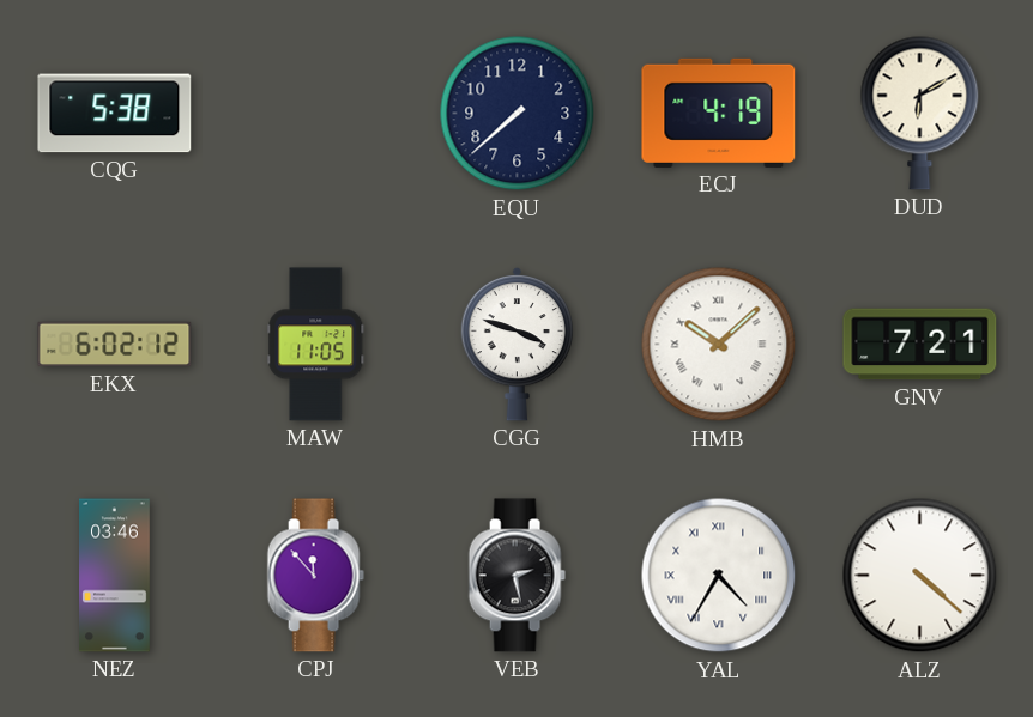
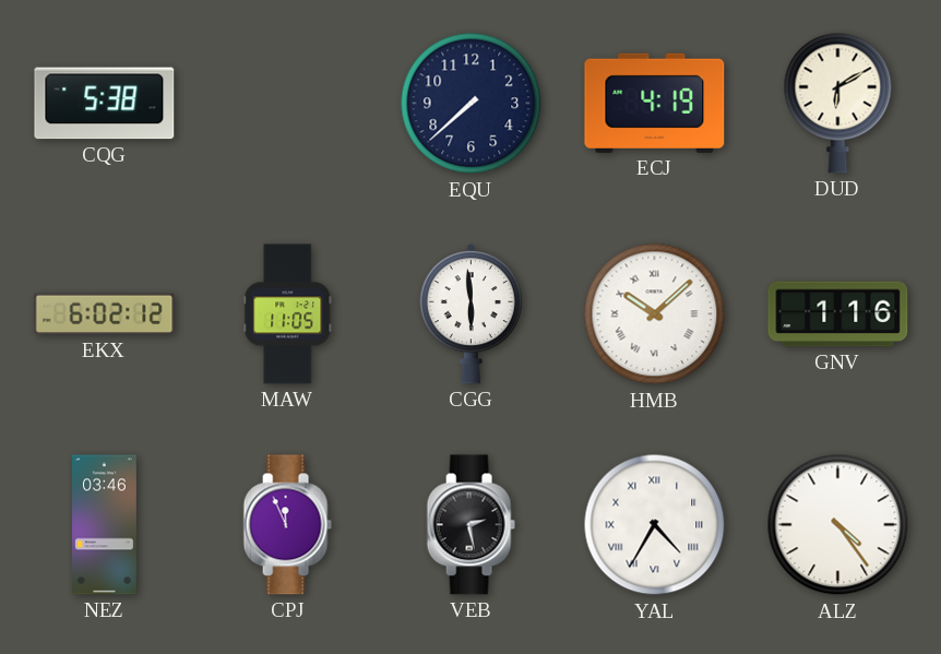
CGG: 3:48 -> 5:59
GNV: 7:21 -> 1:16
CPJ: 11:53 -> 11:56
ALZ: 4:22 -> 4:24
